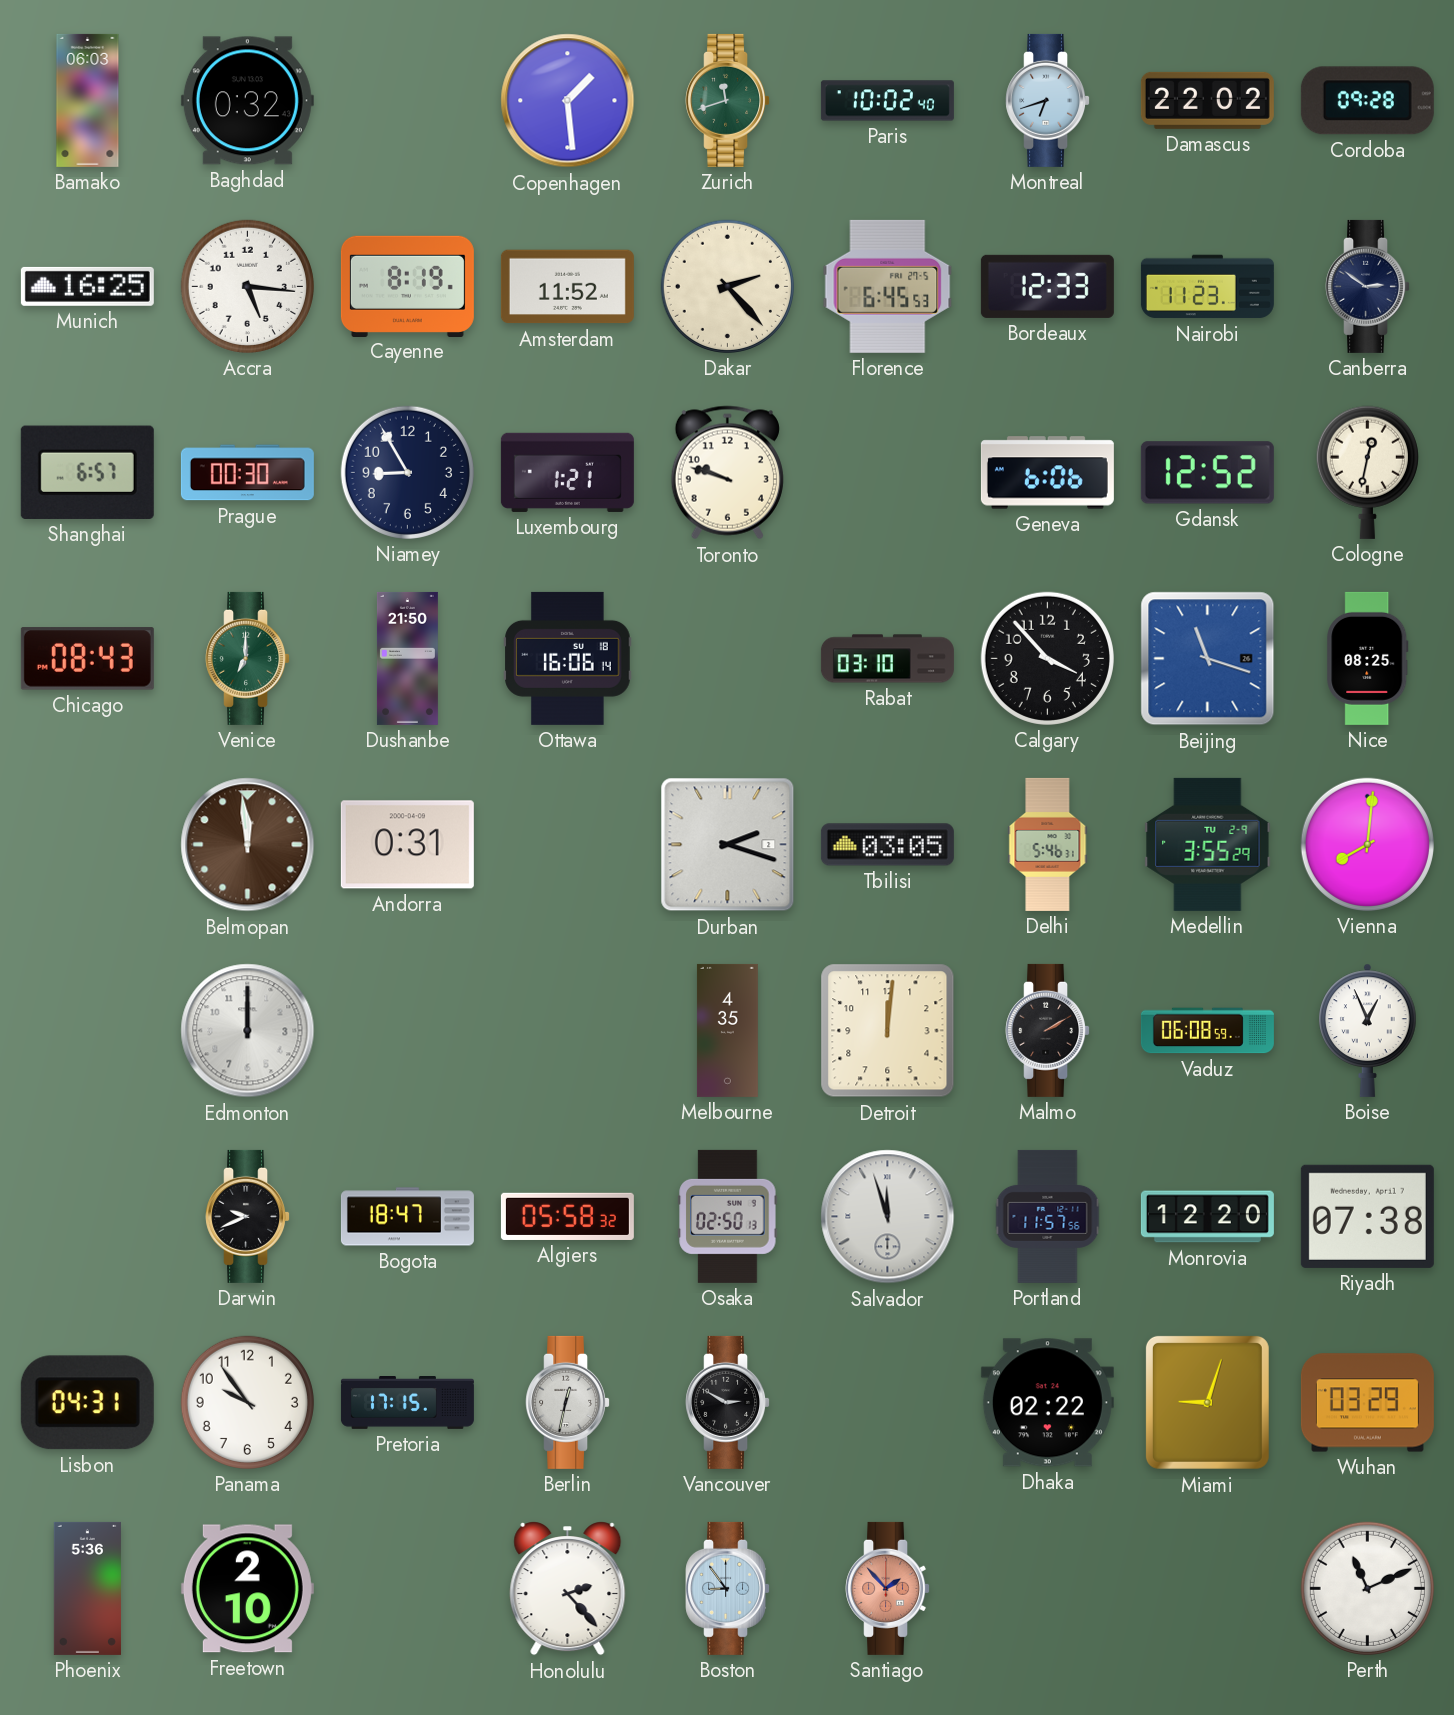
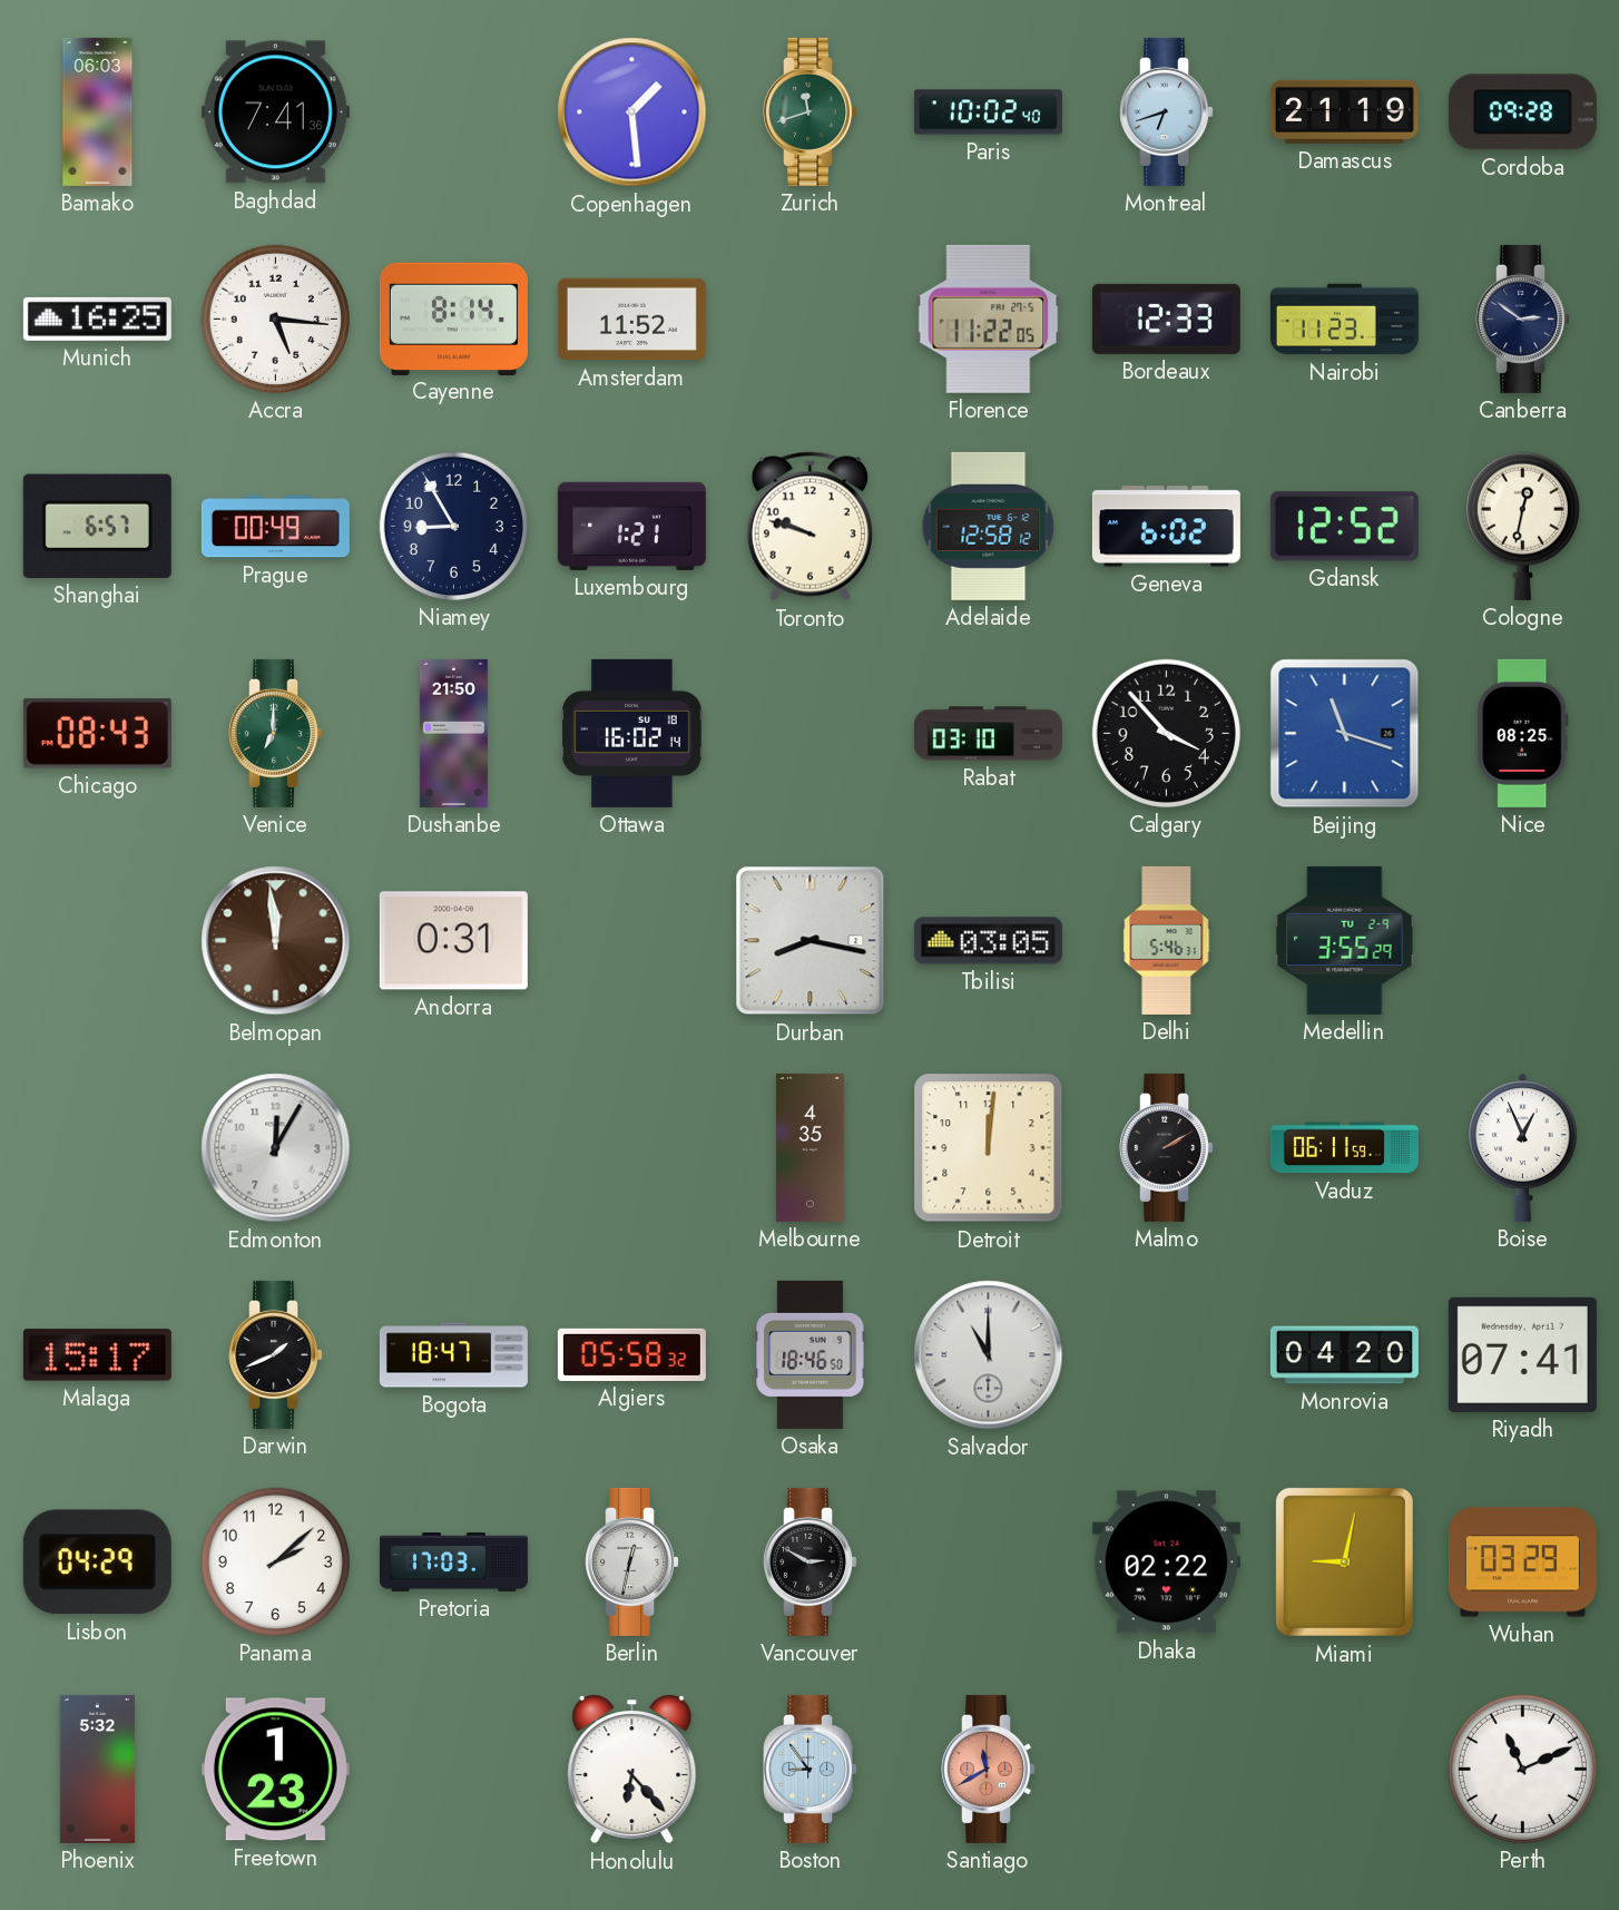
Baghdad: 0:32 -> 7:41
Damascus: 22:02 -> 21:19
Cayenne: 8:19 -> 8:14
Dakar: 2:23 -> none
Florence: 6:45 -> 11:22
Prague: 00:30 -> 00:49
Adelaide: none -> 12:58
Geneva: 6:06 -> 6:02
Ottawa: 16:06 -> 16:02
Durban: 2:18 -> 8:17
Vienna: 8:01 -> none
Edmonton: 12:00 -> 12:05
Vaduz: 06:08 -> 06:11
Malaga: none -> 15:17
Darwin: 9:41 -> 1:41
Osaka: 02:50 -> 18:46
Salvador: 11:57 -> 11:00
Portland: 11:57 -> none
Monrovia: 12:20 -> 04:20
Riyadh: 07:38 -> 07:41
Lisbon: 04:31 -> 04:29
Panama: 9:54 -> 2:08
Pretoria: 17:15 -> 17:03
Miami: 9:03 -> 9:02
Phoenix: 5:36 -> 5:32
Freetown: 2:10 -> 1:23
Honolulu: 2:23 -> 6:23
Santiago: 1:53 -> 11:40
